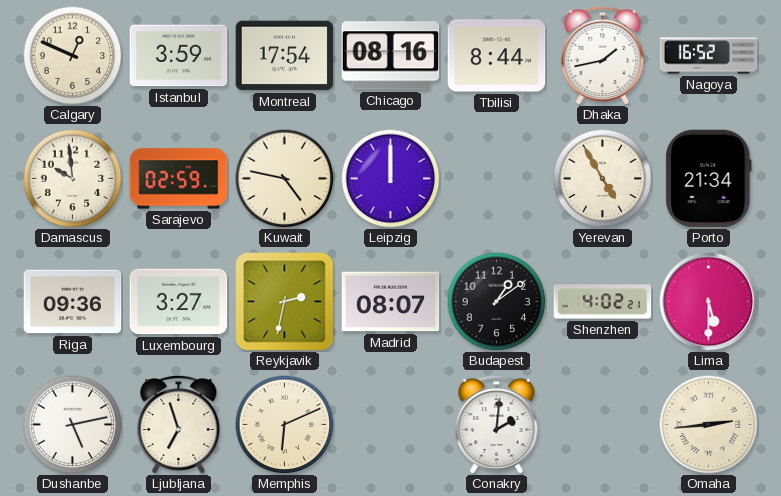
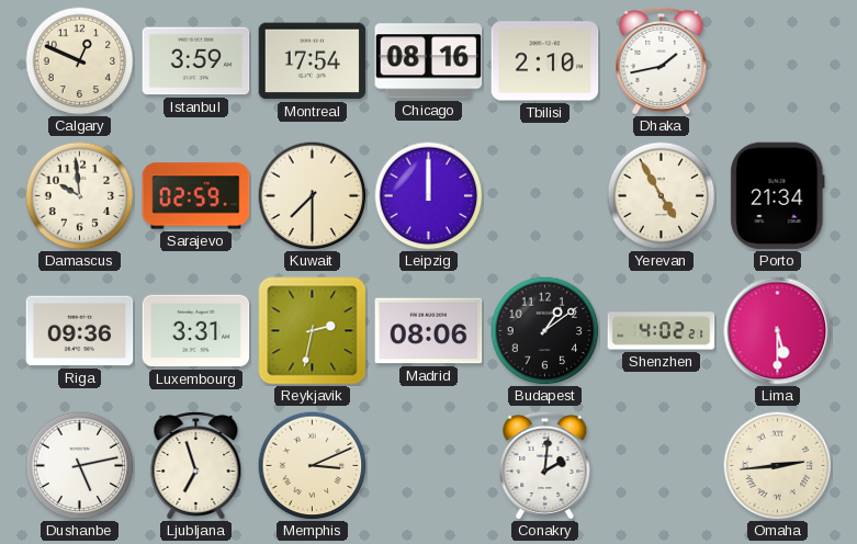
Tbilisi: 8:44 -> 2:10
Nagoya: 16:52 -> none
Kuwait: 4:47 -> 7:30
Luxembourg: 3:27 -> 3:31
Madrid: 08:07 -> 08:06
Memphis: 6:11 -> 3:11
